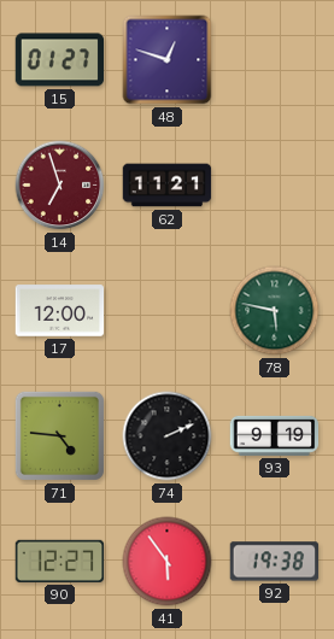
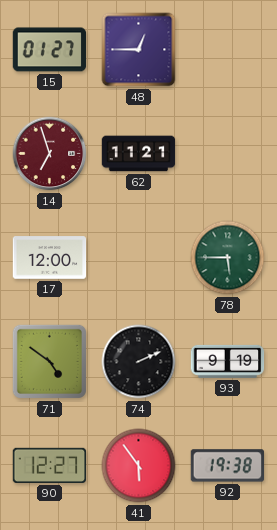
48: 12:48 -> 12:45
78: 5:47 -> 5:45
71: 4:46 -> 4:51
